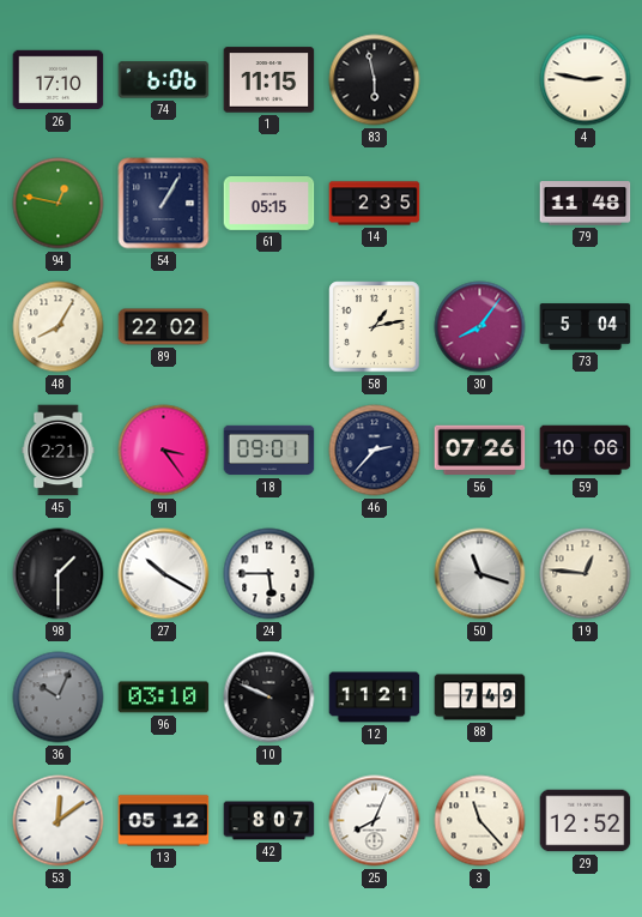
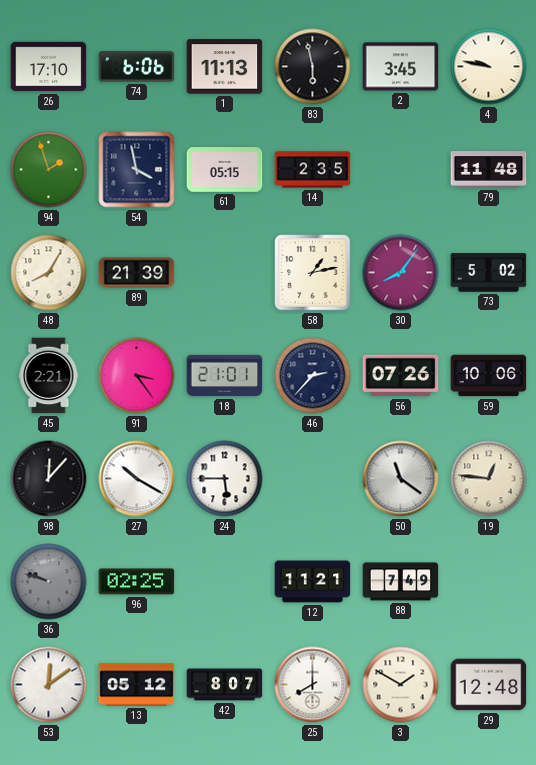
1: 11:15 -> 11:13
2: none -> 3:45
4: 2:47 -> 9:47
94: 12:47 -> 1:57
54: 1:05 -> 3:58
89: 22:02 -> 21:39
73: 5:04 -> 5:02
18: 09:01 -> 21:01
98: 1:30 -> 12:07
50: 11:18 -> 11:21
36: 10:04 -> 9:48
96: 03:10 -> 02:25
10: 9:49 -> none
25: 8:04 -> 8:00
3: 11:23 -> 1:50
29: 12:52 -> 12:48
